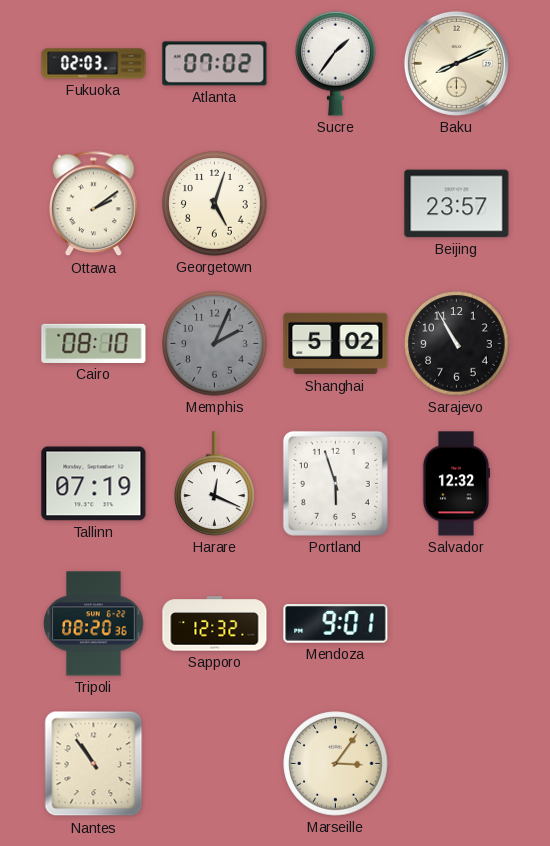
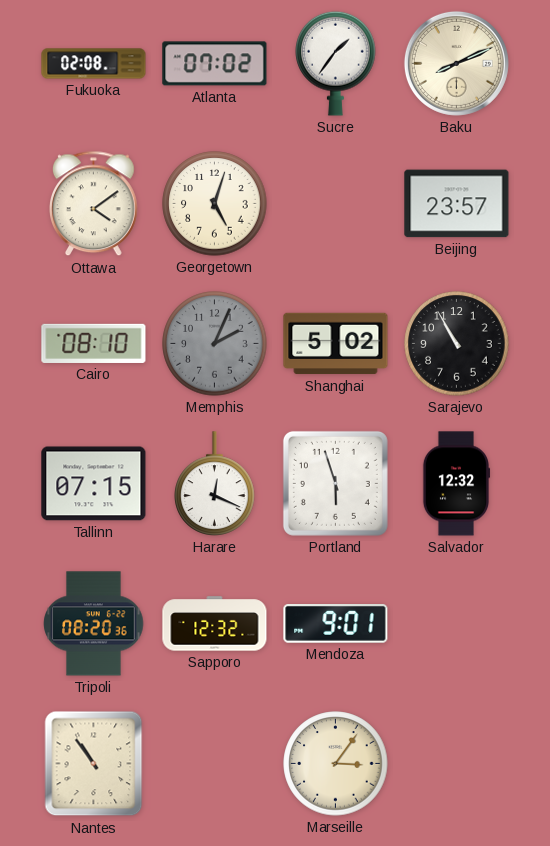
Fukuoka: 02:03 -> 02:08
Ottawa: 2:09 -> 4:09
Tallinn: 07:19 -> 07:15
